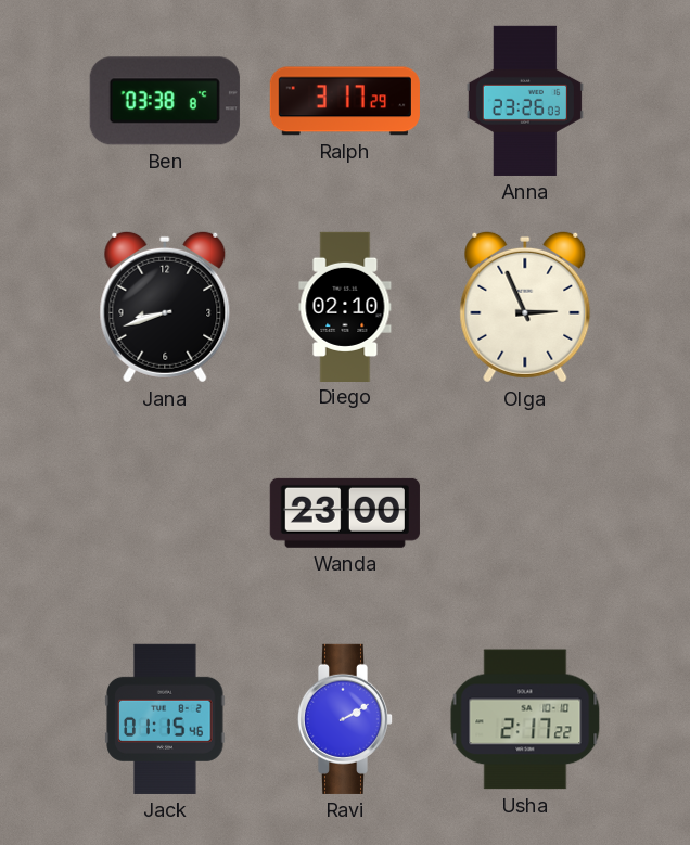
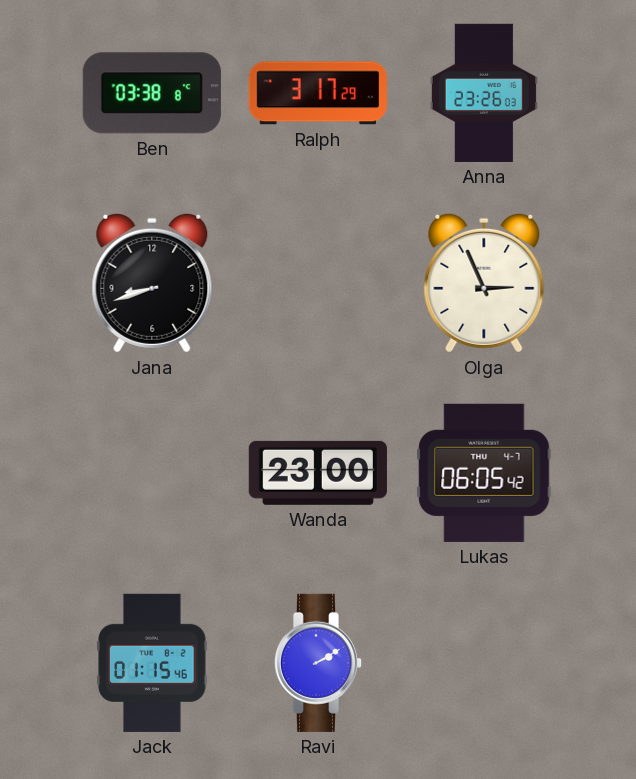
Diego: 02:10 -> none
Lukas: none -> 06:05
Usha: 2:17 -> none
